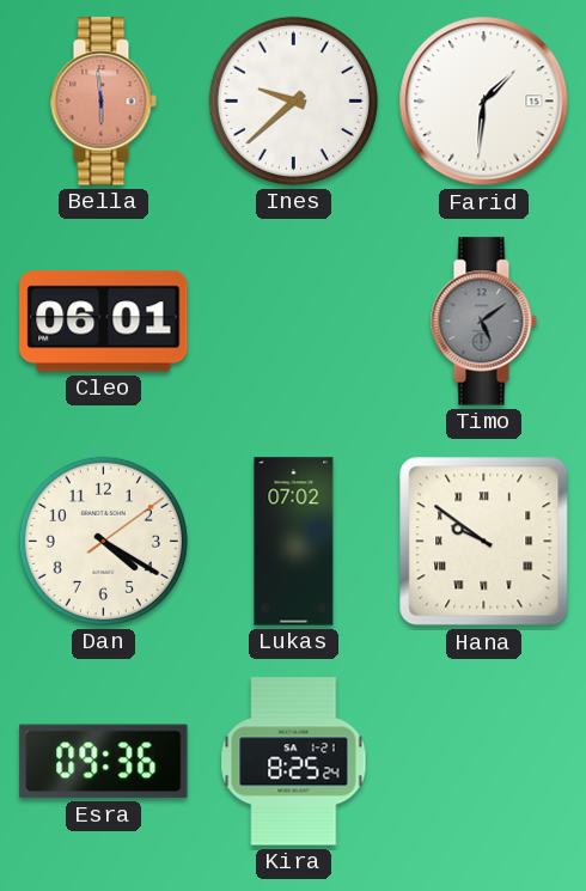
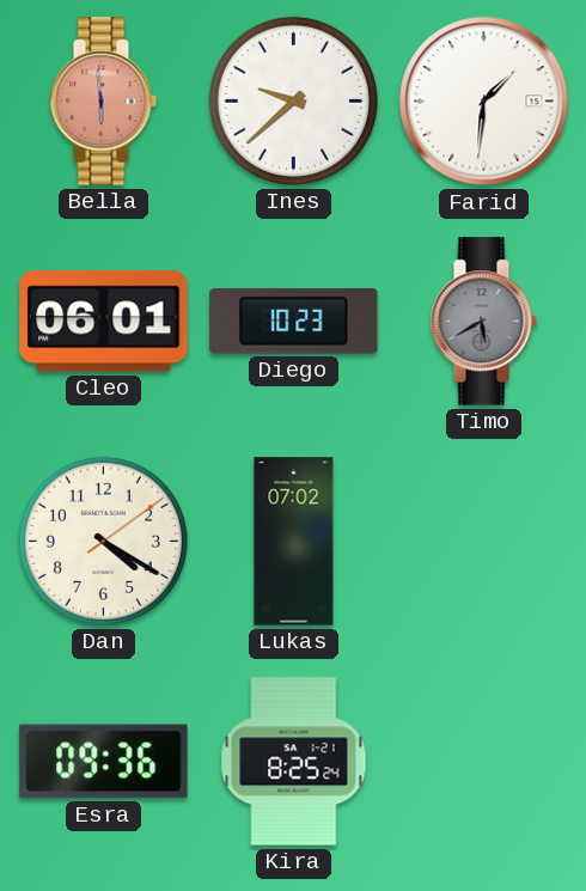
Diego: none -> 10:23
Timo: 5:09 -> 5:40
Hana: 9:51 -> none
